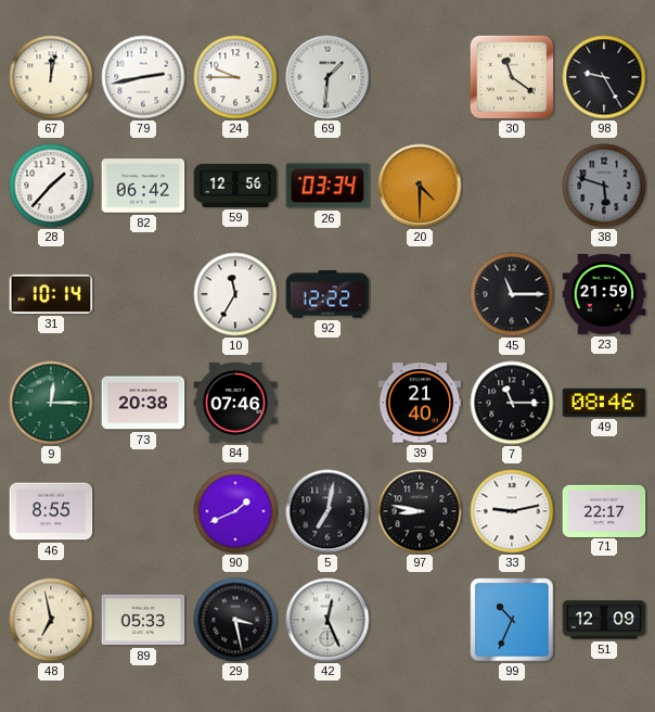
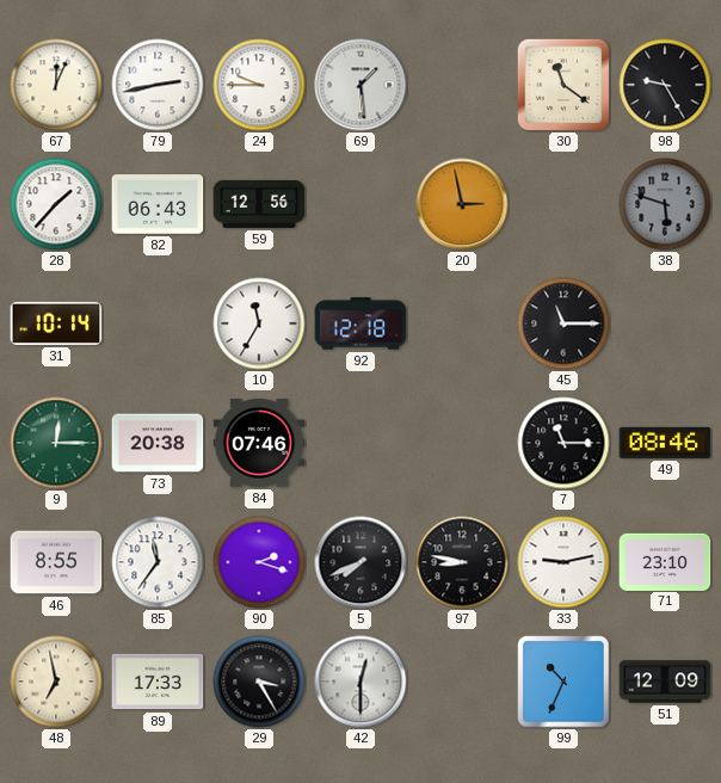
67: 12:02 -> 12:04
69: 1:31 -> 1:29
82: 06:42 -> 06:43
26: 03:34 -> none
20: 4:30 -> 2:58
92: 12:22 -> 12:18
23: 21:59 -> none
39: 21:40 -> none
85: none -> 11:36
90: 1:41 -> 2:18
5: 7:02 -> 7:41
71: 22:17 -> 23:10
89: 05:33 -> 17:33
29: 3:28 -> 3:25
42: 12:26 -> 12:30
